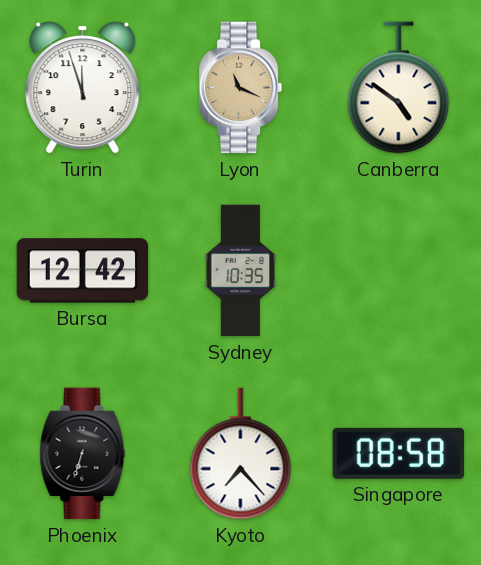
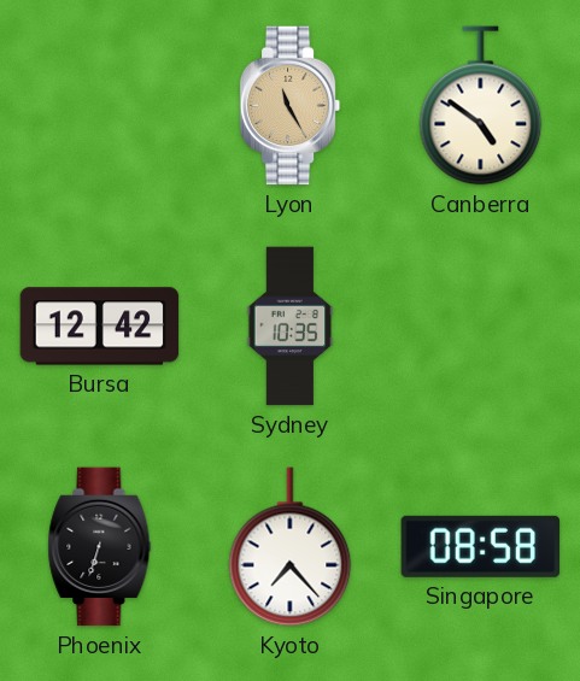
Turin: 11:57 -> none
Lyon: 11:19 -> 11:25
